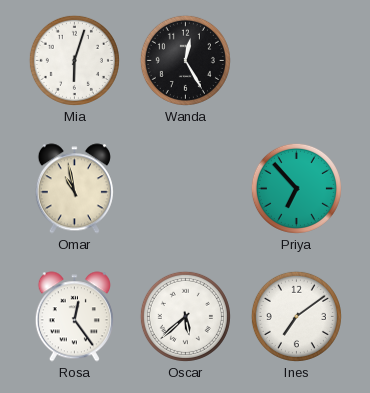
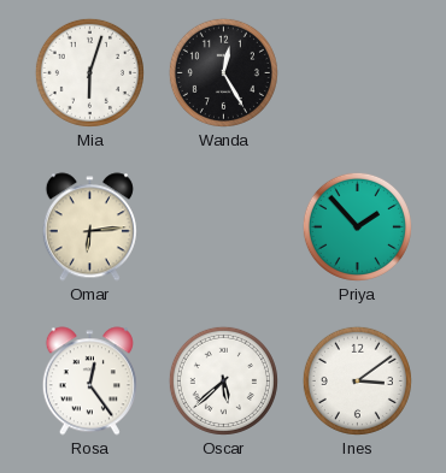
Omar: 10:58 -> 6:14
Priya: 6:53 -> 1:53
Ines: 7:09 -> 3:09
